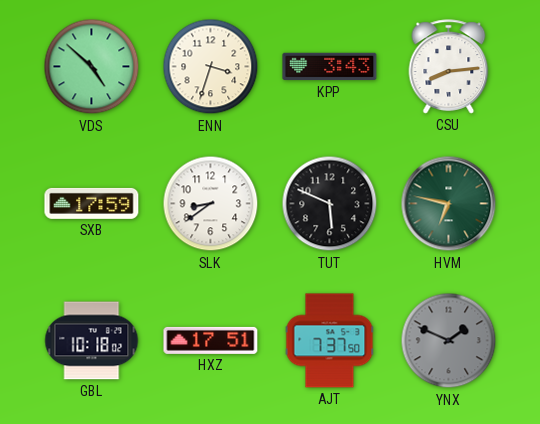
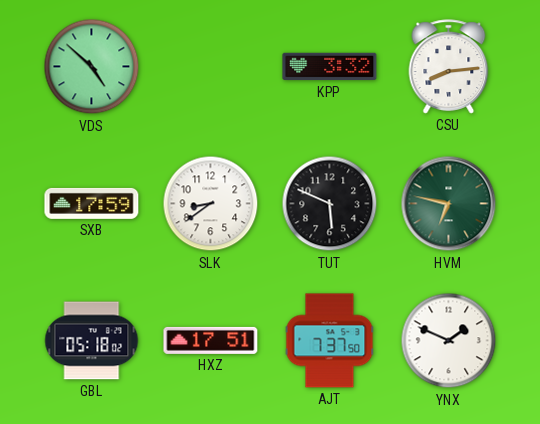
ENN: 3:33 -> none
KPP: 3:43 -> 3:32
GBL: 10:18 -> 05:18
YNX dial: grey -> white
